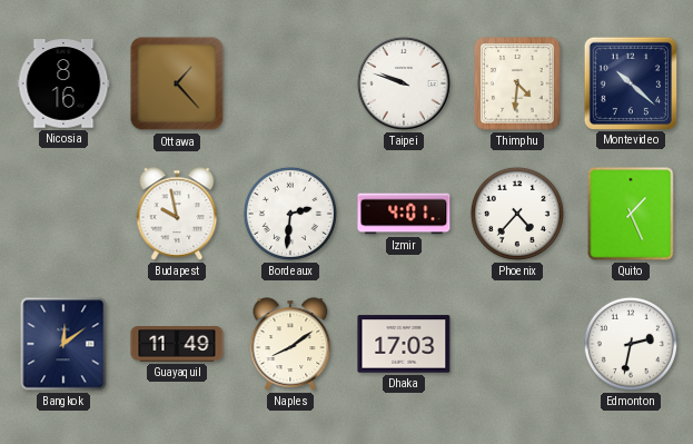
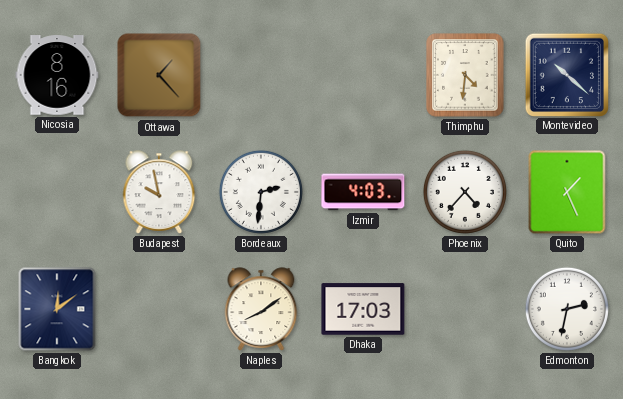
Taipei: 9:48 -> none
Izmir: 4:01 -> 4:03
Guayaquil: 11:49 -> none
